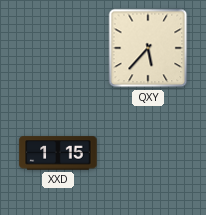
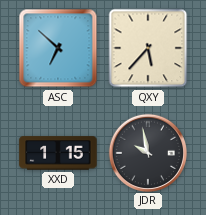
ASC: none -> 6:52
JDR: none -> 9:58
